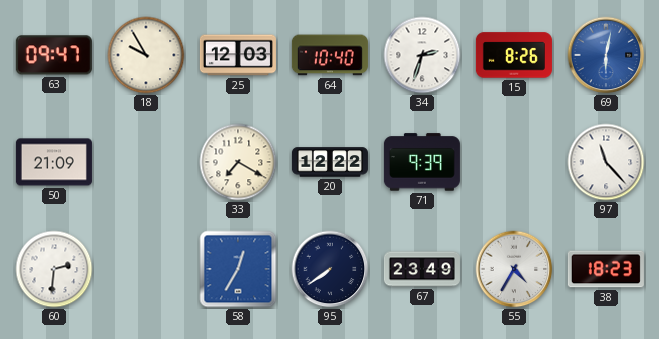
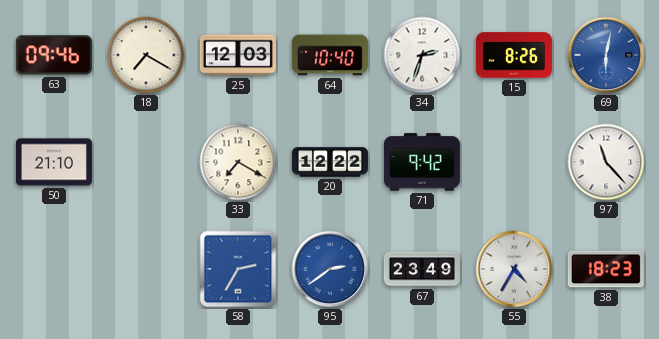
63: 09:47 -> 09:46
18: 9:55 -> 7:20
50: 21:09 -> 21:10
71: 9:39 -> 9:42
60: 2:31 -> none
58: 12:35 -> 2:35
95: 7:39 -> 2:39
95 dial: navy -> blue
